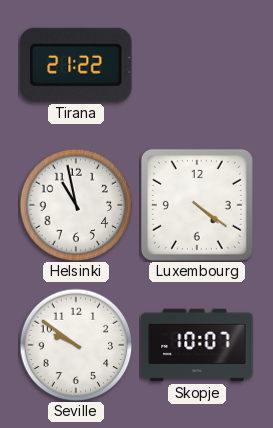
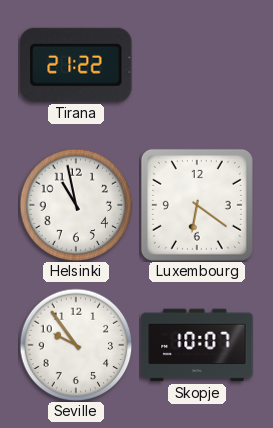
Luxembourg: 4:21 -> 6:21
Seville: 9:51 -> 9:54
